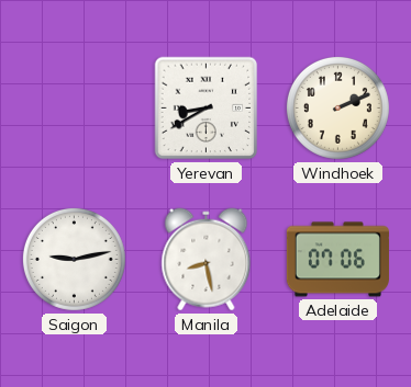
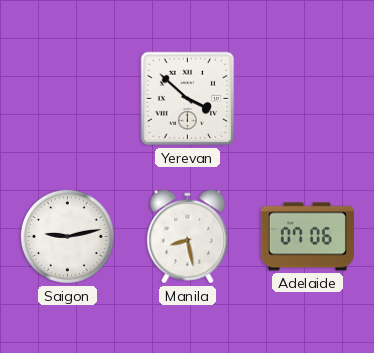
Yerevan: 8:40 -> 3:52
Windhoek: 2:11 -> none
